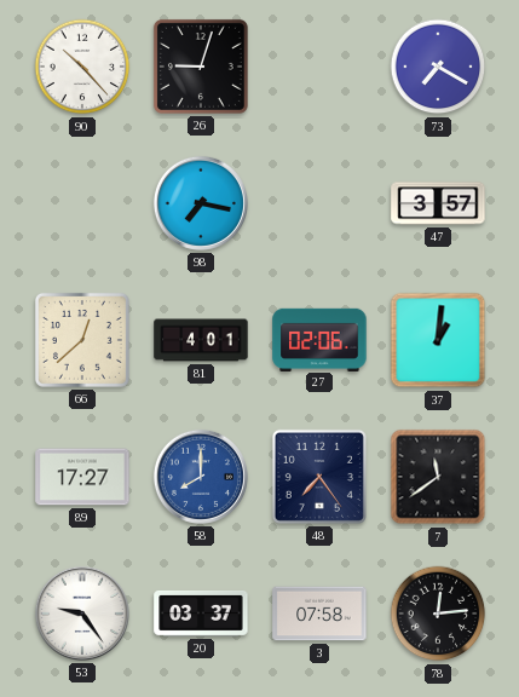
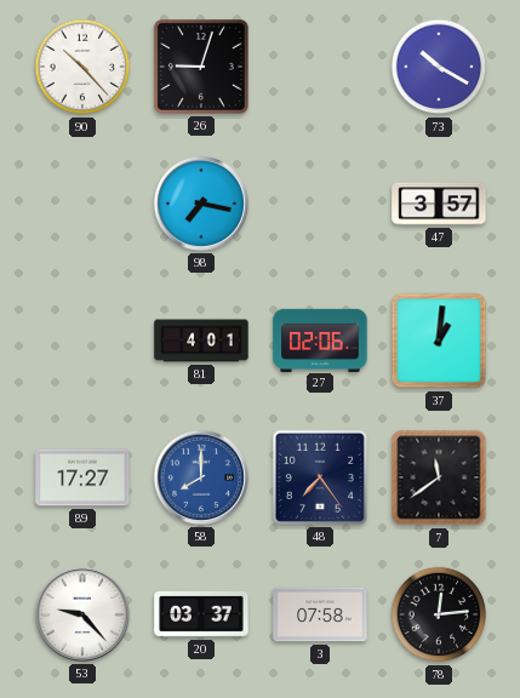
73: 7:20 -> 10:20
66: 12:38 -> none
53: 9:24 -> 9:23
